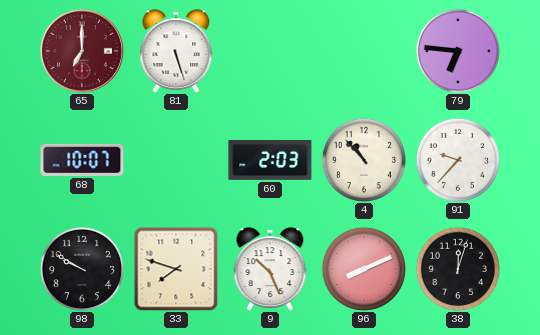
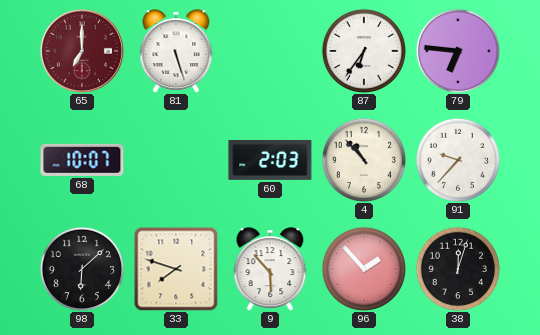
87: none -> 6:36
98: 9:50 -> 6:08
9: 10:26 -> 5:53
96: 8:11 -> 1:53
